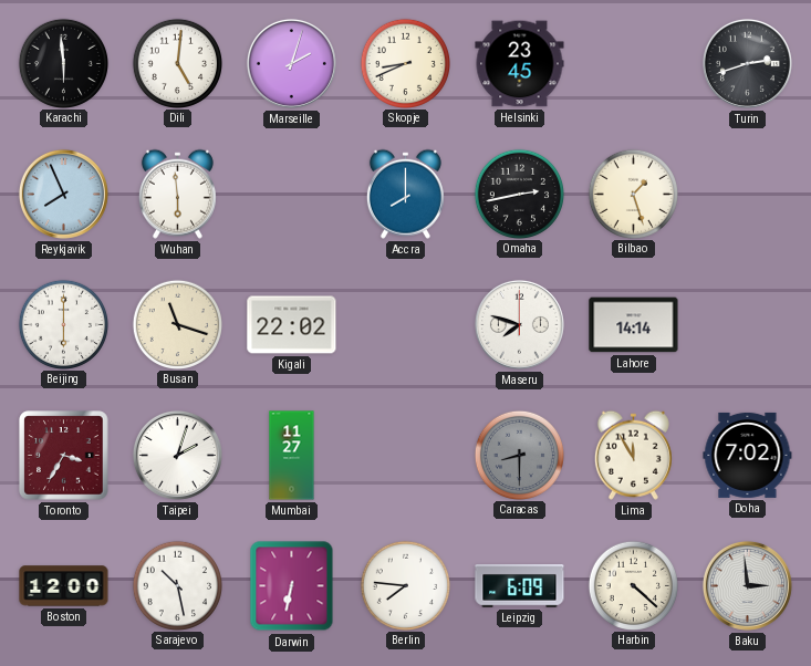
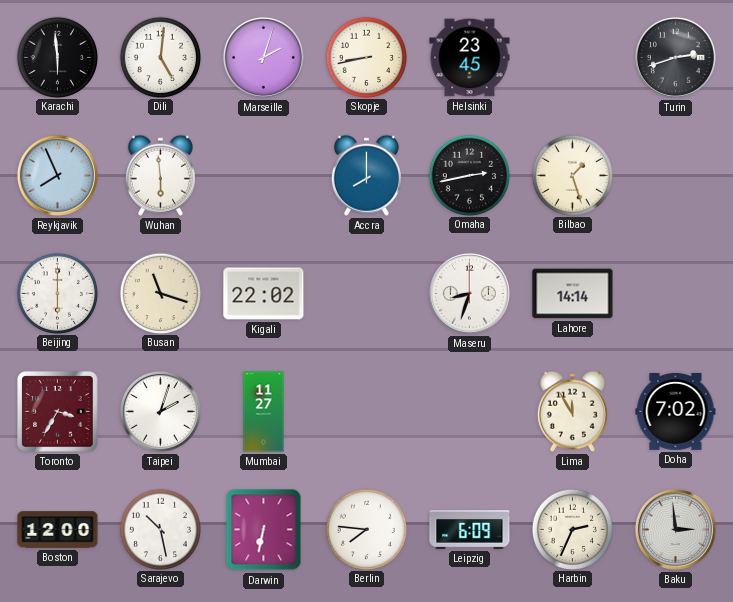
Skopje: 8:41 -> 8:43
Maseru: 7:48 -> 8:33
Caracas: 8:30 -> none
Harbin: 4:22 -> 2:34
